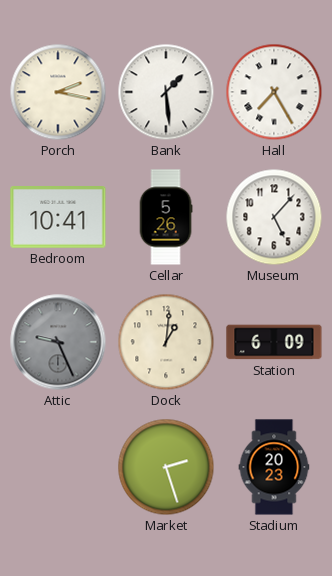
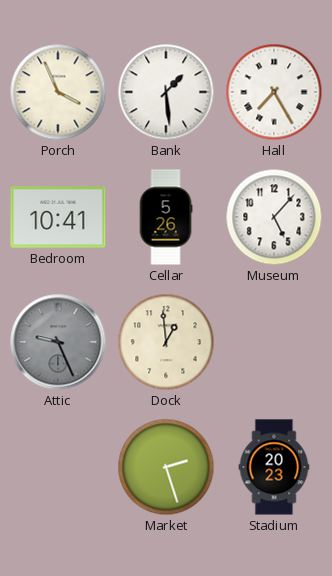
Porch: 2:17 -> 3:56
Dock: 1:01 -> 12:59
Station: 6:09 -> none
